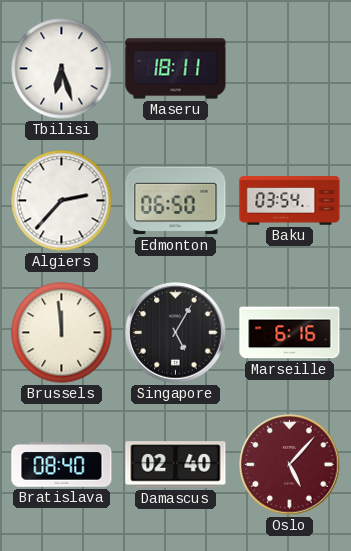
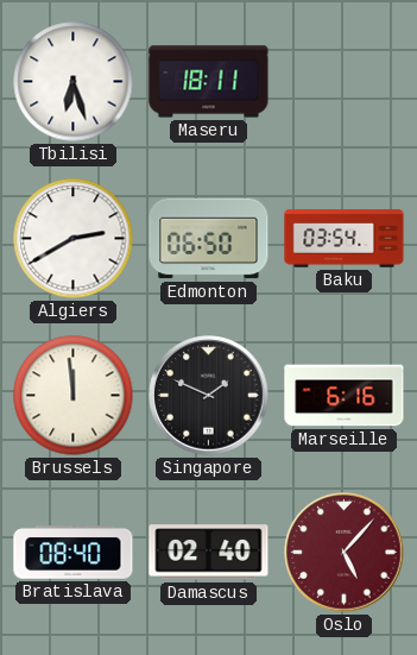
Algiers: 2:37 -> 2:40
Singapore: 5:05 -> 1:49
